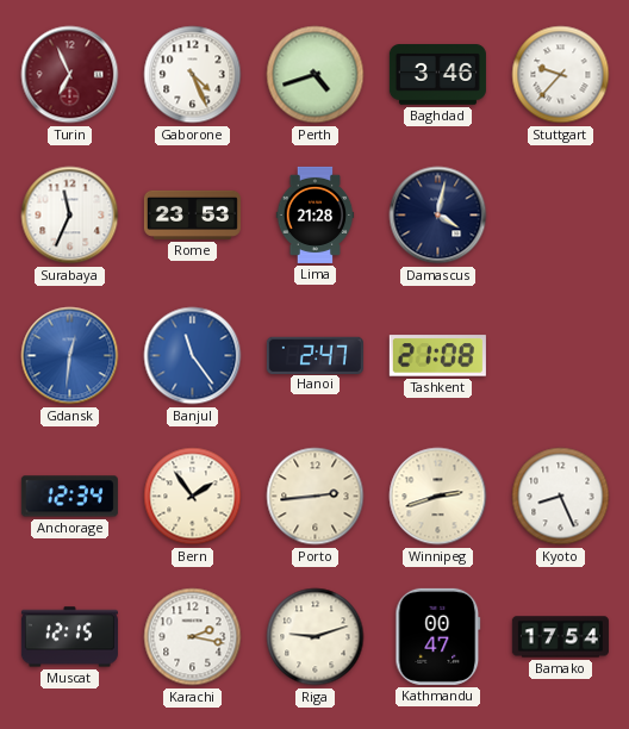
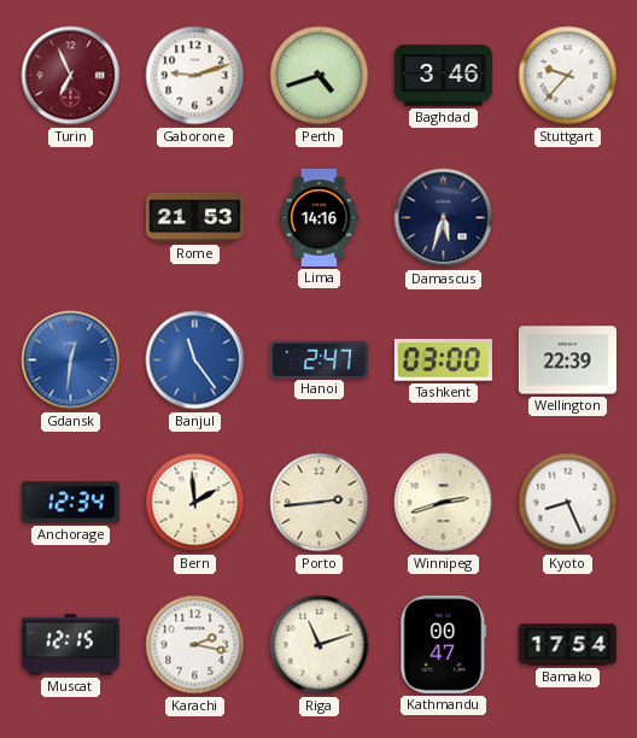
Gaborone: 4:26 -> 9:12
Surabaya: 11:34 -> none
Rome: 23:53 -> 21:53
Lima: 21:28 -> 14:16
Damascus: 4:02 -> 5:33
Tashkent: 21:08 -> 03:00
Wellington: none -> 22:39
Bern: 1:54 -> 1:59
Riga: 9:12 -> 11:12
